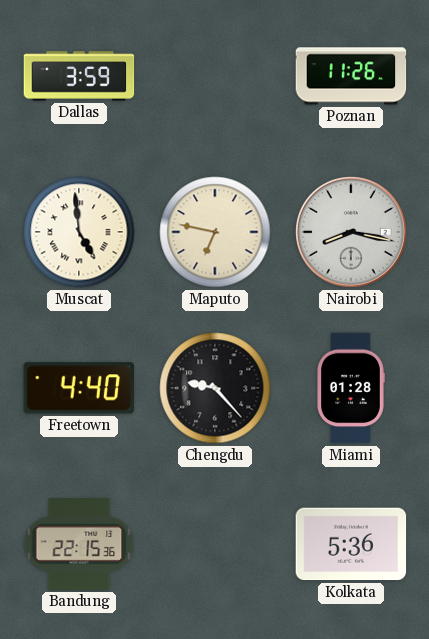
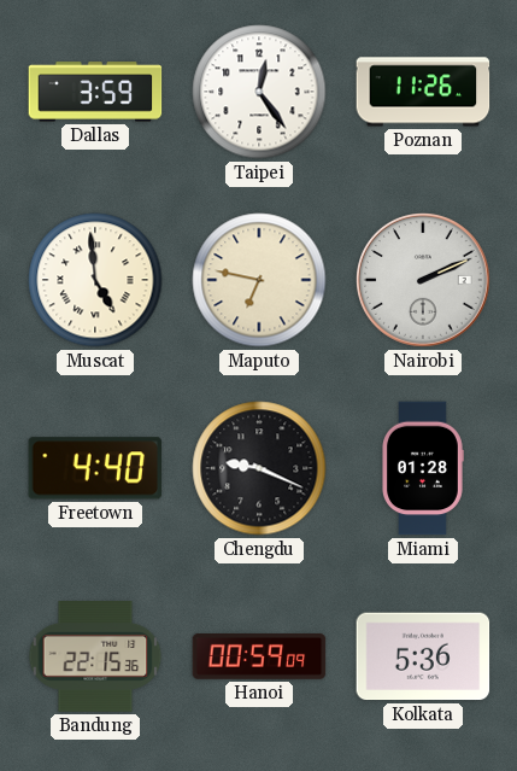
Taipei: none -> 12:24
Nairobi: 8:17 -> 2:11
Chengdu: 9:23 -> 9:19
Hanoi: none -> 00:59
